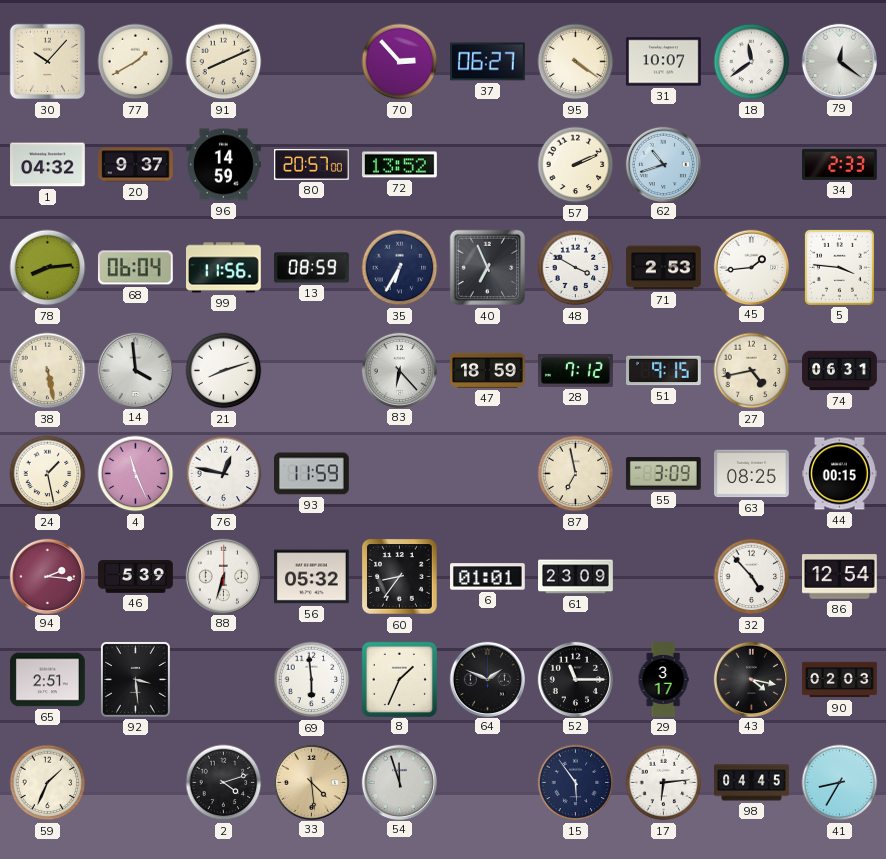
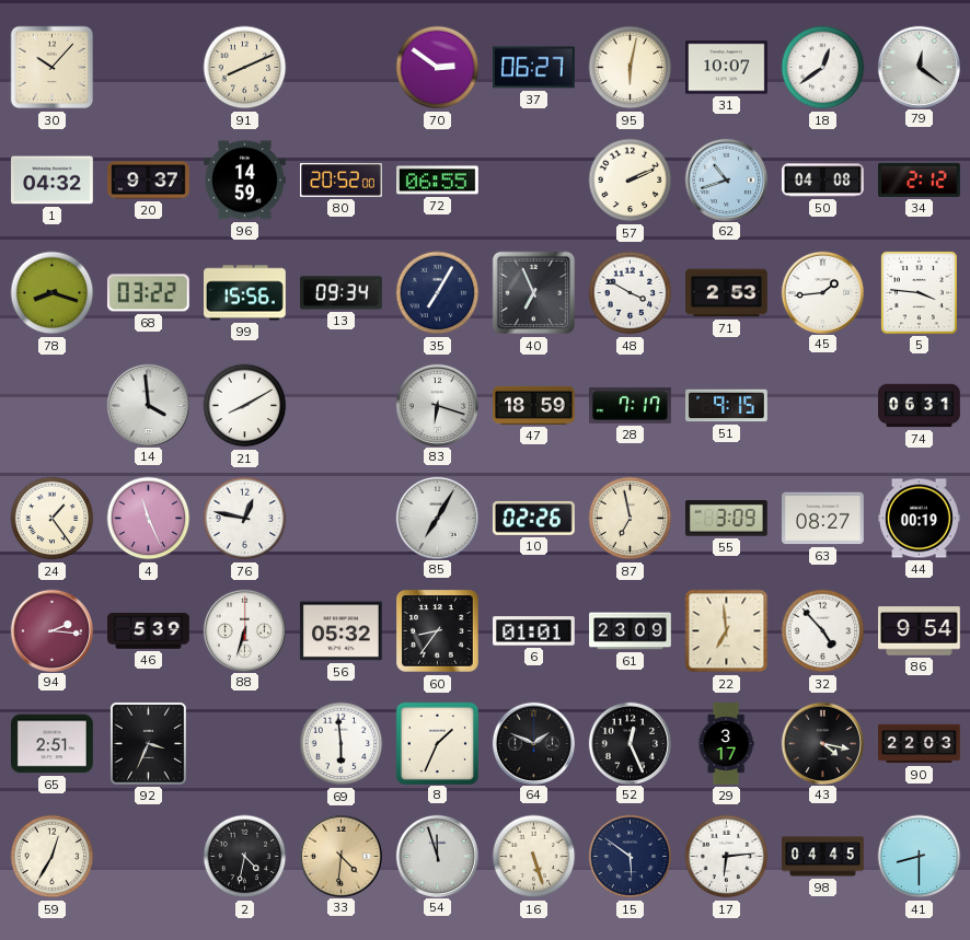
77: 1:40 -> none
70: 2:53 -> 2:51
95: 4:21 -> 6:02
18: 11:39 -> 12:39
80: 20:57 -> 20:52
72: 13:52 -> 06:55
50: none -> 04:08
34: 2:33 -> 2:12
78: 8:14 -> 8:18
68: 06:04 -> 03:22
99: 11:56 -> 15:56
13: 08:59 -> 09:34
35: 6:35 -> 7:05
38: 5:28 -> none
21: 8:12 -> 8:10
83: 6:23 -> 6:18
28: 7:12 -> 7:17
27: 4:43 -> none
24: 1:28 -> 1:24
93: 11:59 -> none
85: none -> 7:05
10: none -> 02:26
63: 08:25 -> 08:27
44: 00:15 -> 00:19
22: none -> 6:59
86: 12:54 -> 9:54
92: 3:29 -> 3:34
52: 11:15 -> 12:26
90: 02:03 -> 22:03
59: 1:34 -> 12:35
2: 4:12 -> 4:32
33: 4:29 -> 4:31
16: none -> 5:27
15: 5:54 -> 5:51
41: 8:35 -> 8:30
